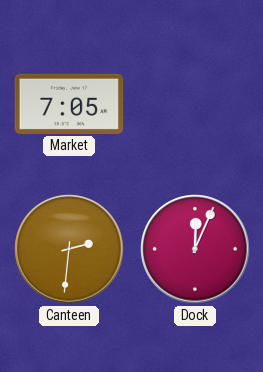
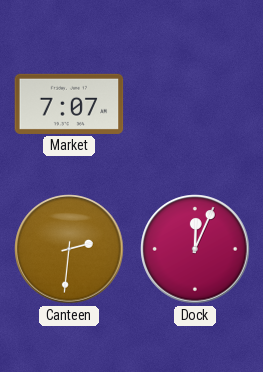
Market: 7:05 -> 7:07
